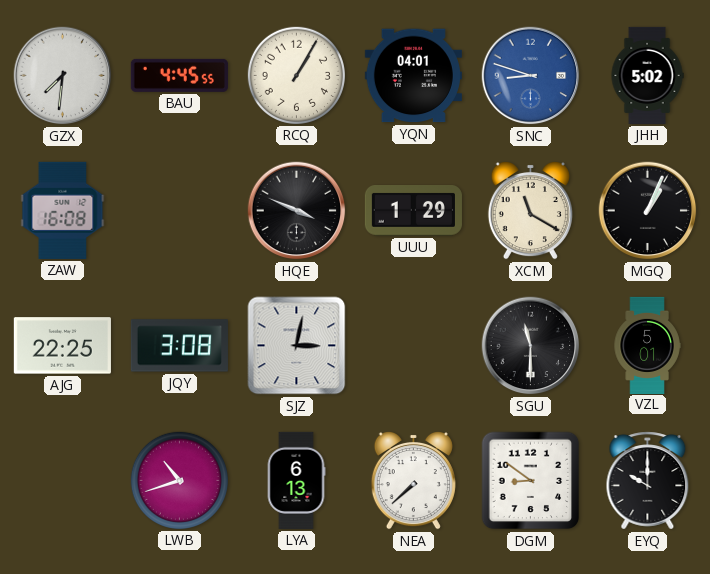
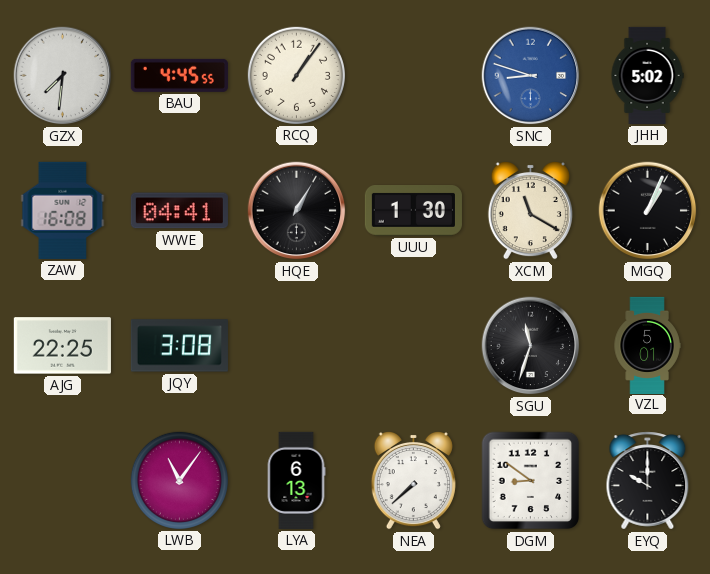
RCQ: 1:05 -> 1:06
YQN: 04:01 -> none
WWE: none -> 04:41
HQE: 3:49 -> 1:05
UUU: 1:29 -> 1:30
SJZ: 3:02 -> none
SGU: 11:30 -> 11:33
LWB: 10:42 -> 11:06
